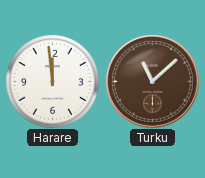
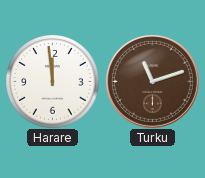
Turku: 11:08 -> 11:12
